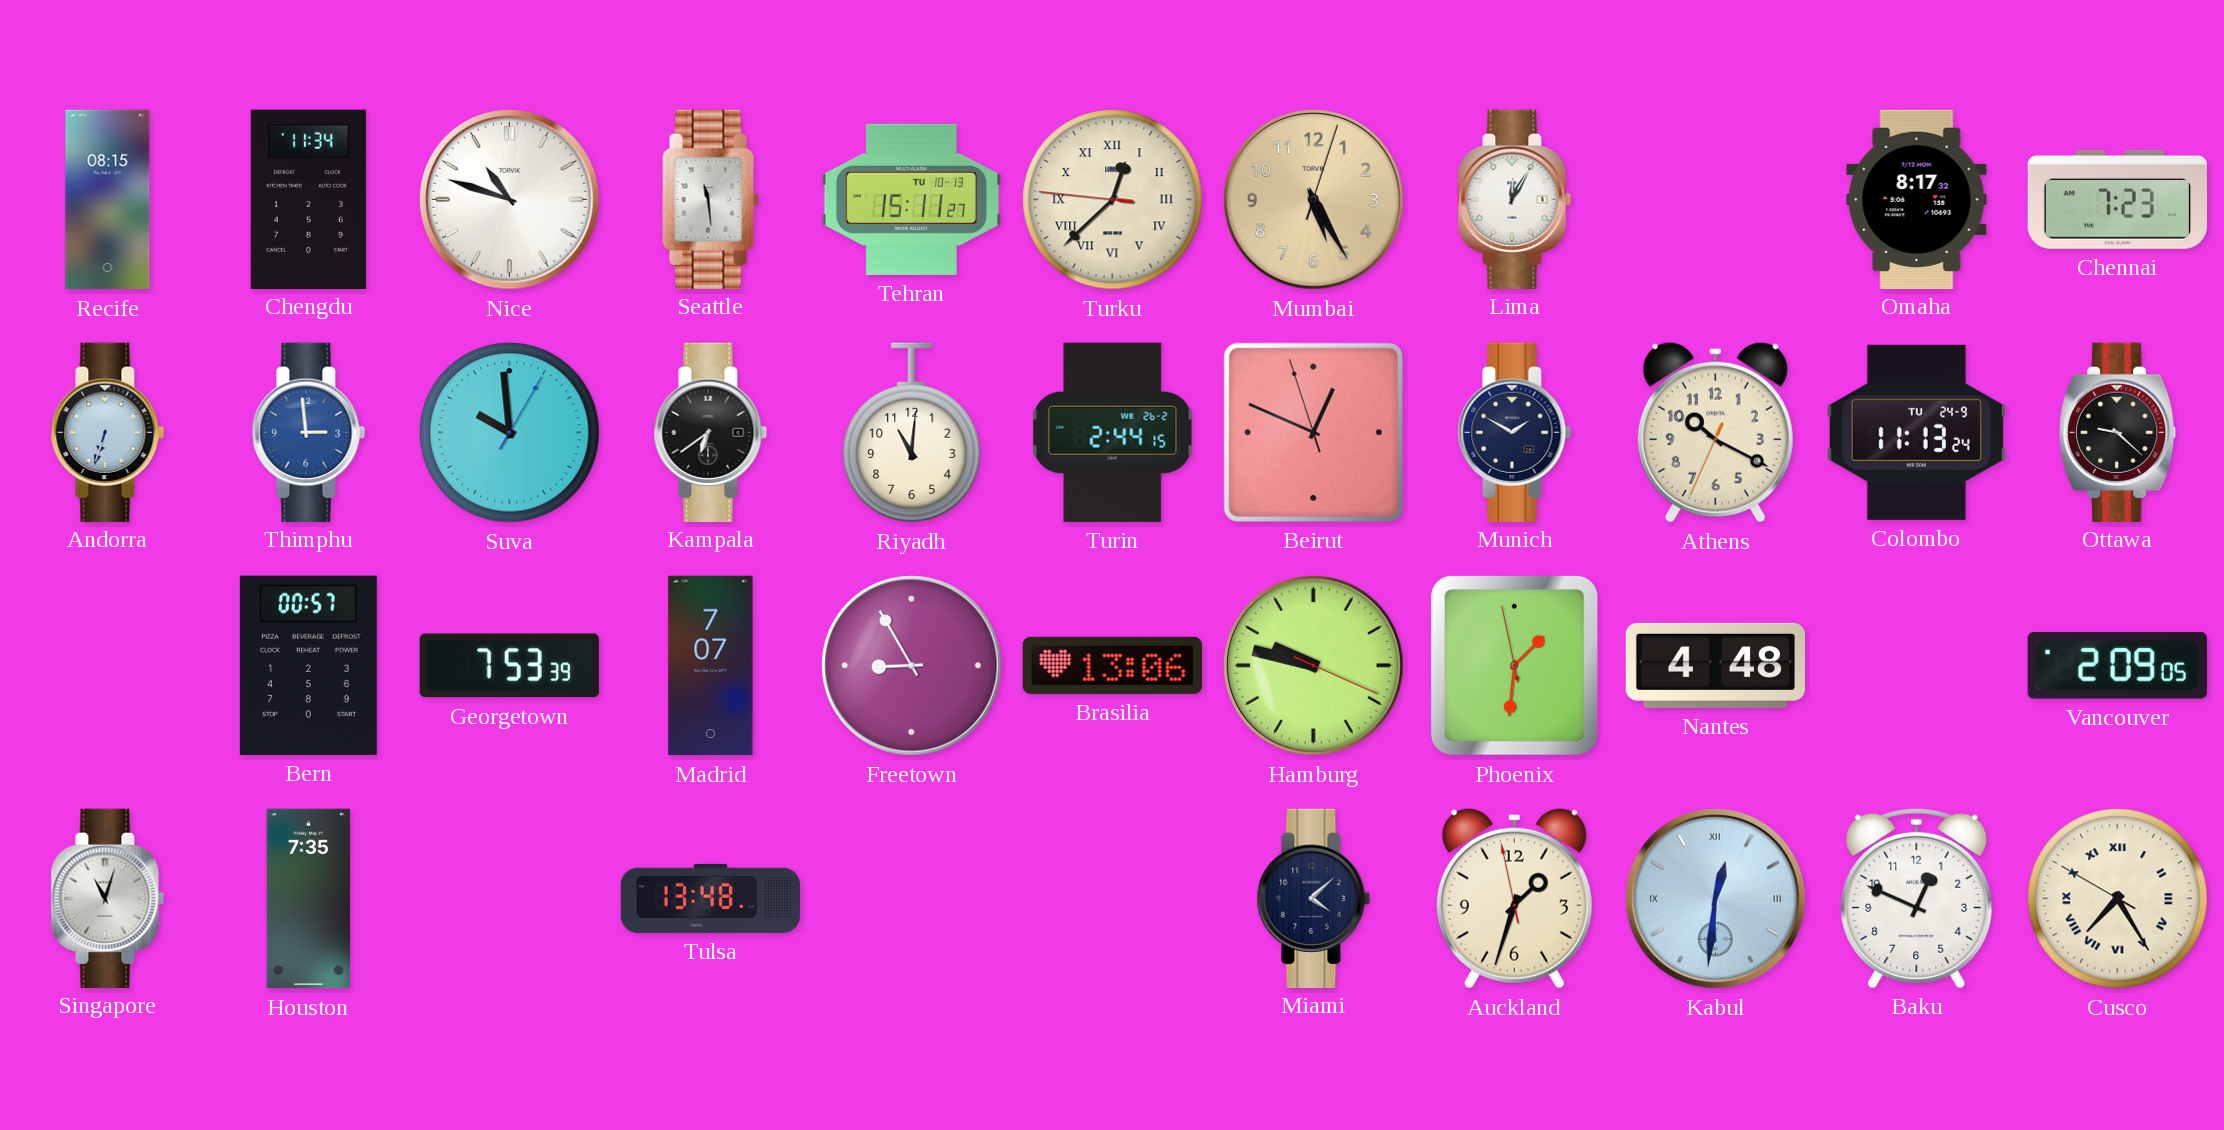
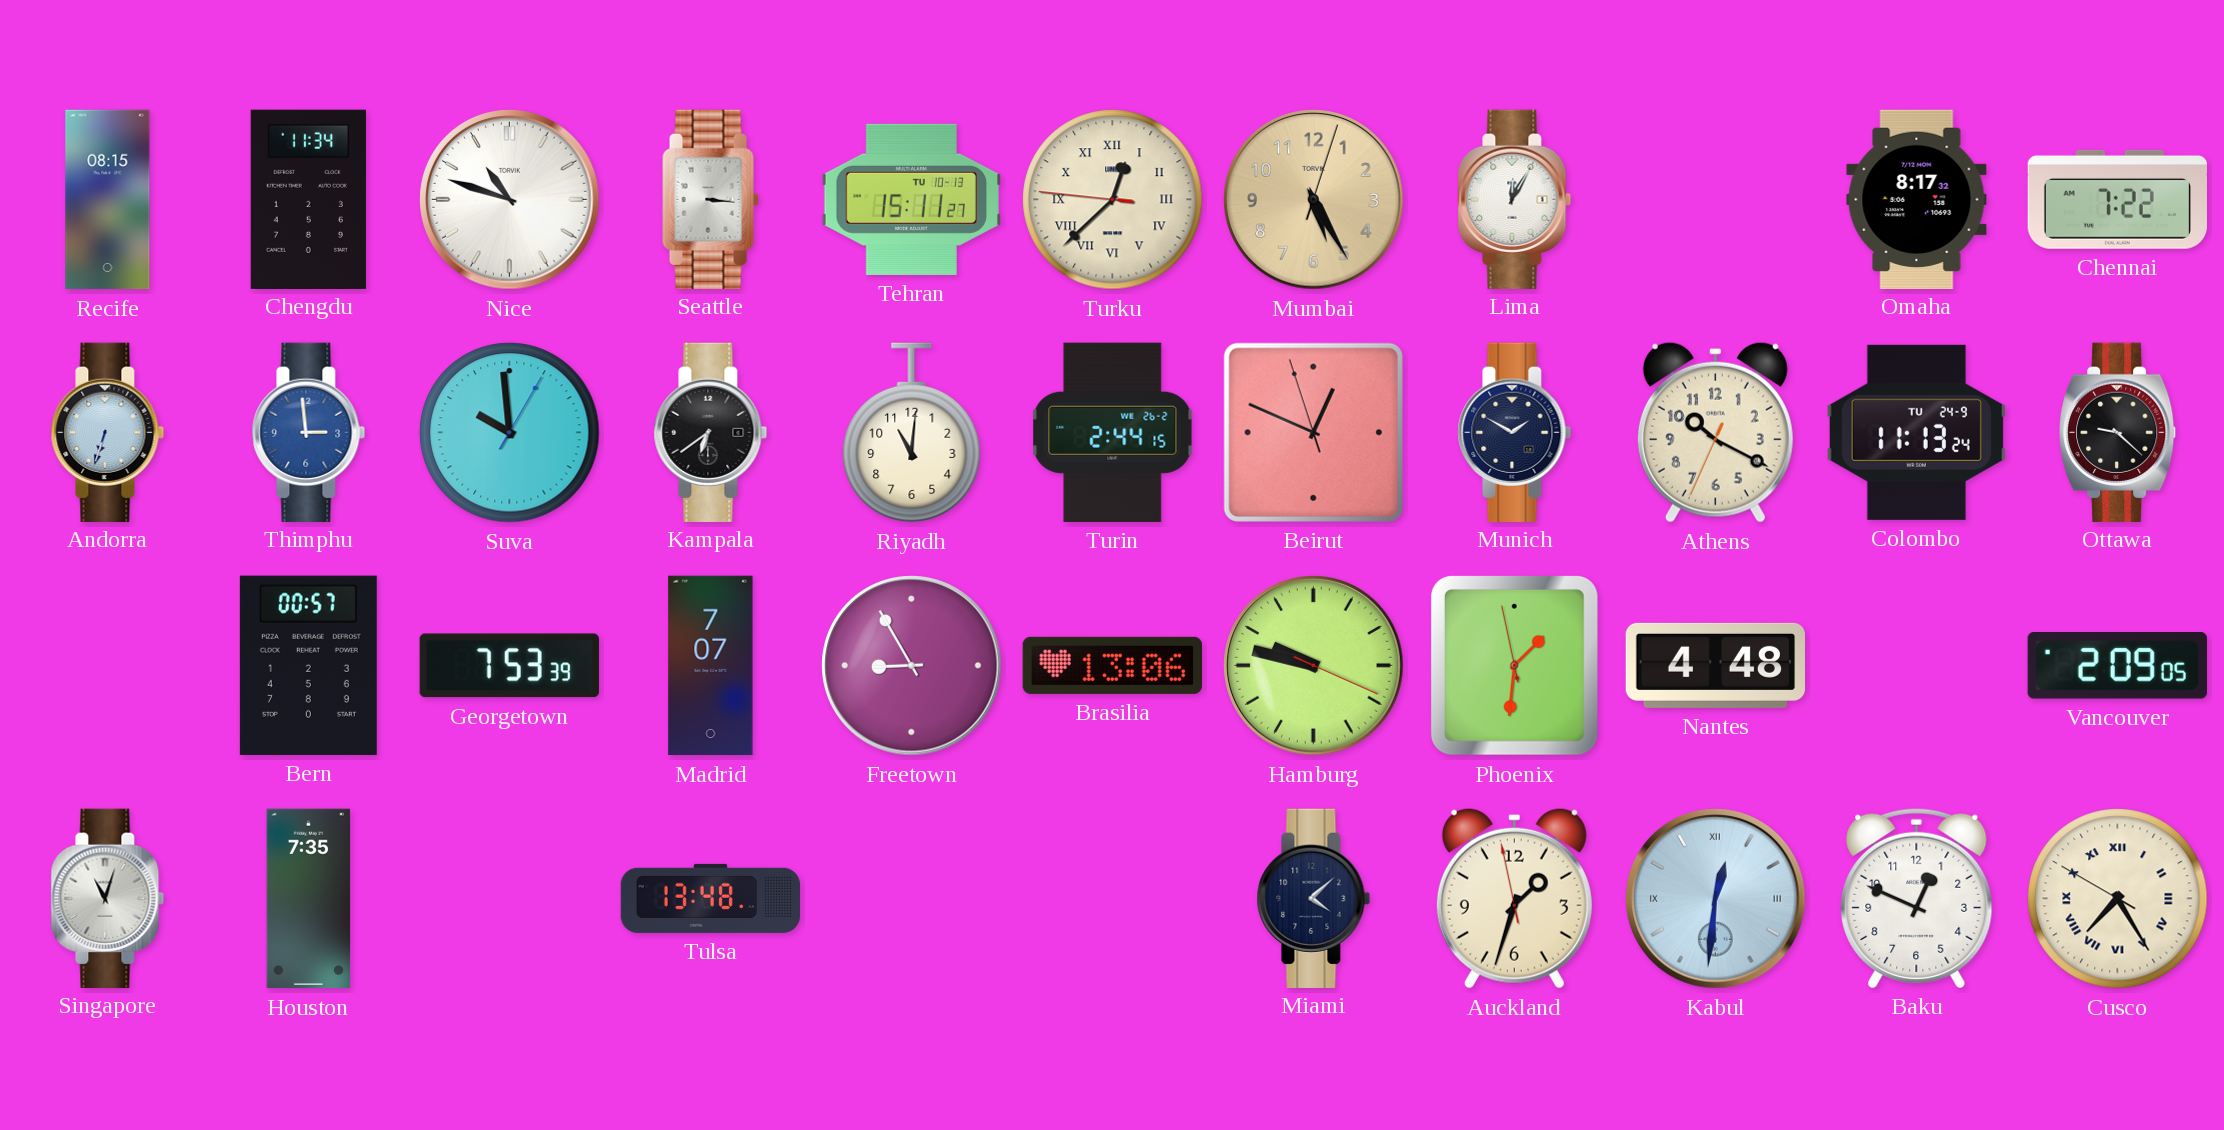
Seattle: 11:29 -> 3:16
Chennai: 7:23 -> 7:22
